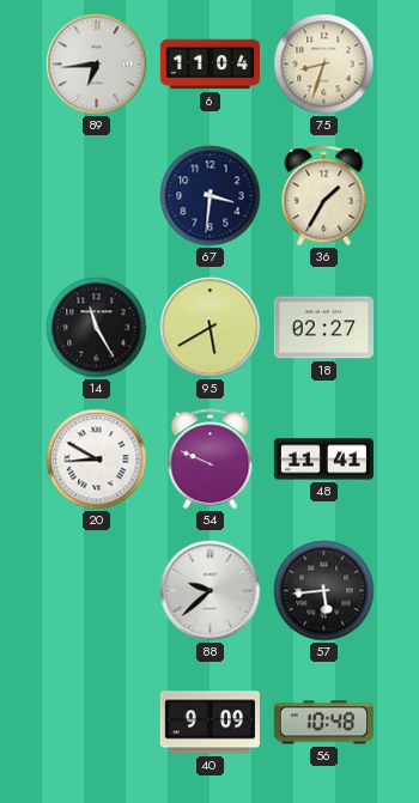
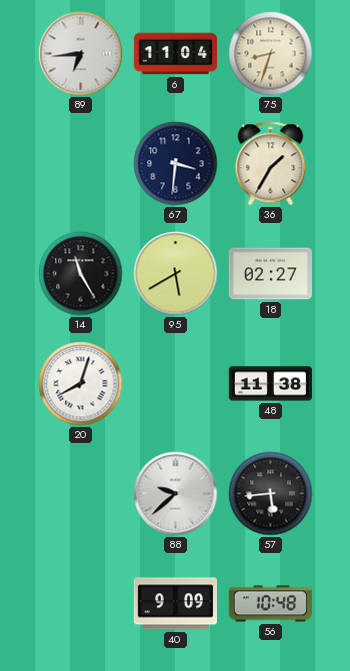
20: 8:50 -> 8:03
54: 9:49 -> none
48: 11:41 -> 11:38
